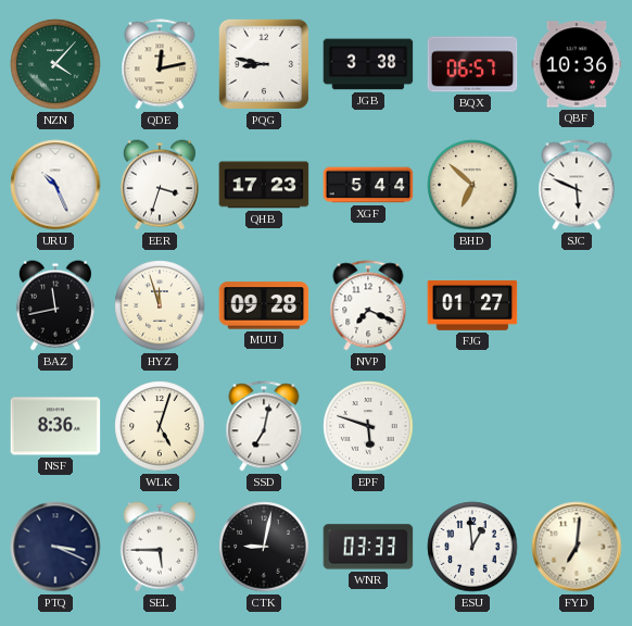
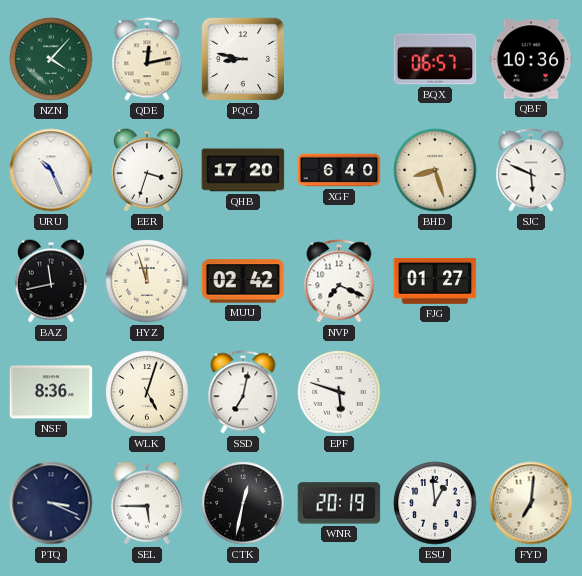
JGB: 3:38 -> none
QHB: 17:23 -> 17:20
XGF: 5:44 -> 6:40
BHD: 6:52 -> 8:27
MUU: 09:28 -> 02:42
CTK: 9:02 -> 12:32
WNR: 03:33 -> 20:19
